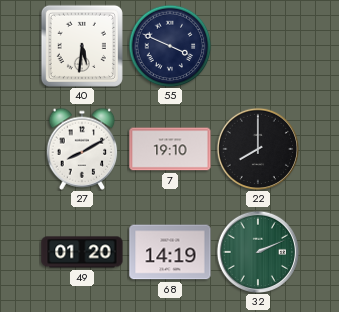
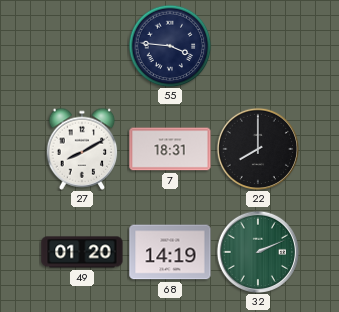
40: 5:31 -> none
55: 3:49 -> 3:46
7: 19:10 -> 18:31
